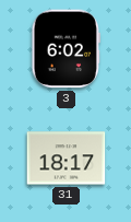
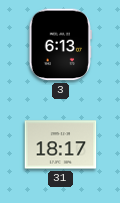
3: 6:02 -> 6:13
